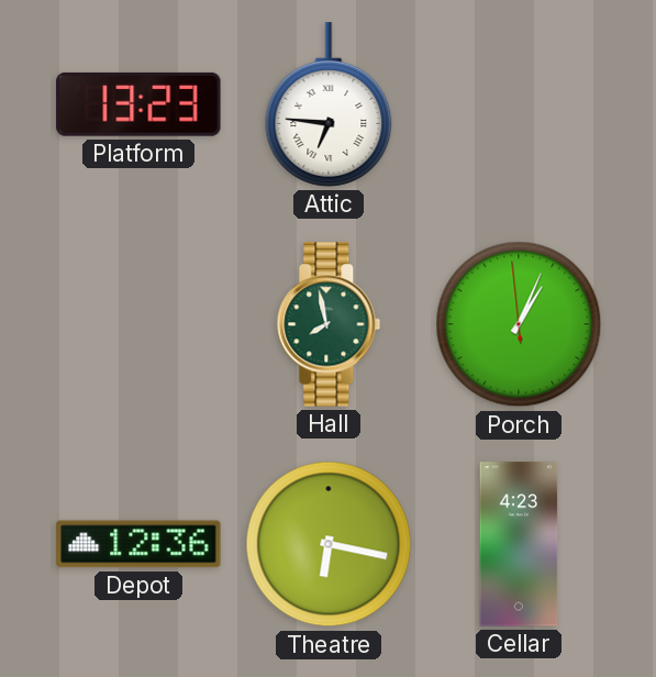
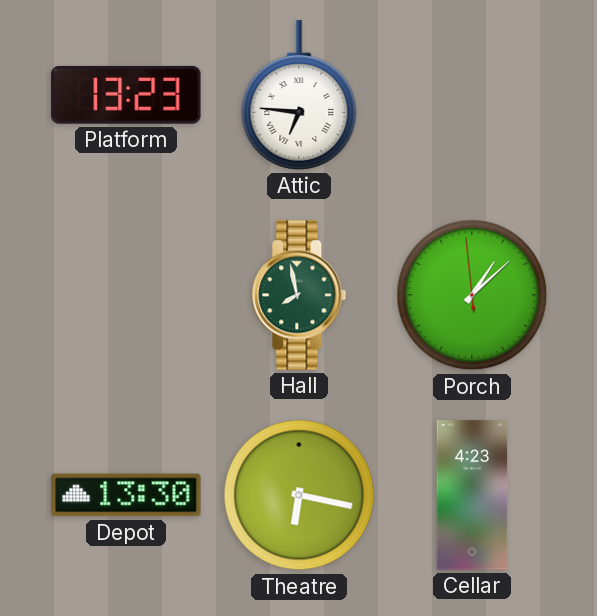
Porch: 1:03 -> 1:07
Depot: 12:36 -> 13:30
